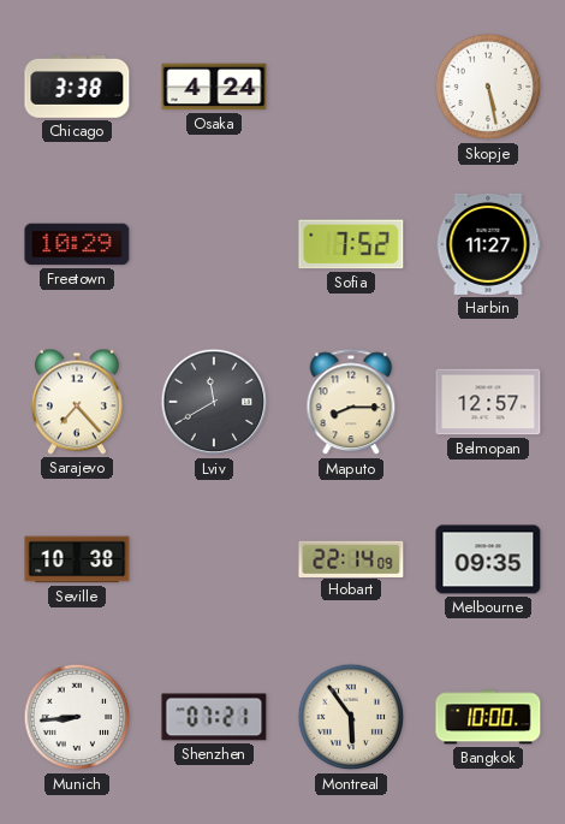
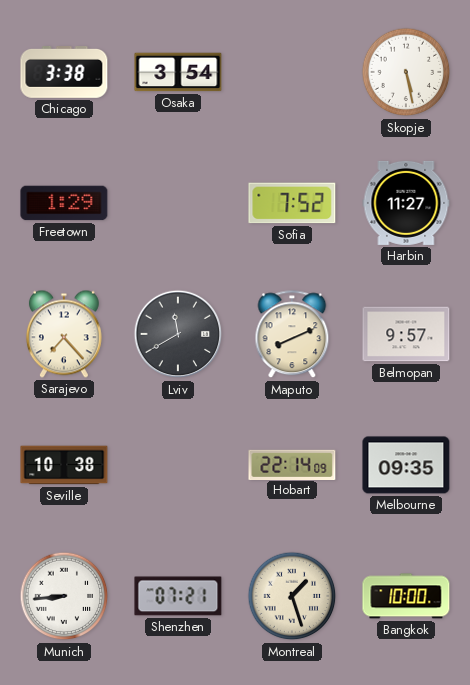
Osaka: 4:24 -> 3:54
Freetown: 10:29 -> 1:29
Maputo: 8:15 -> 8:11
Belmopan: 12:57 -> 9:57
Montreal: 5:54 -> 1:27
